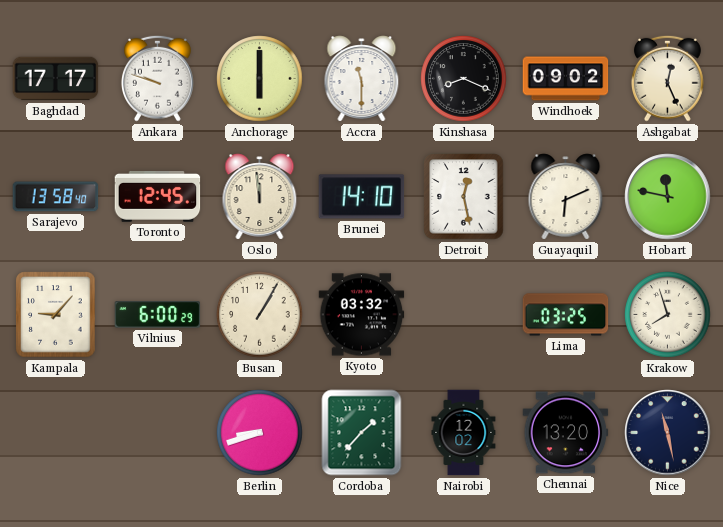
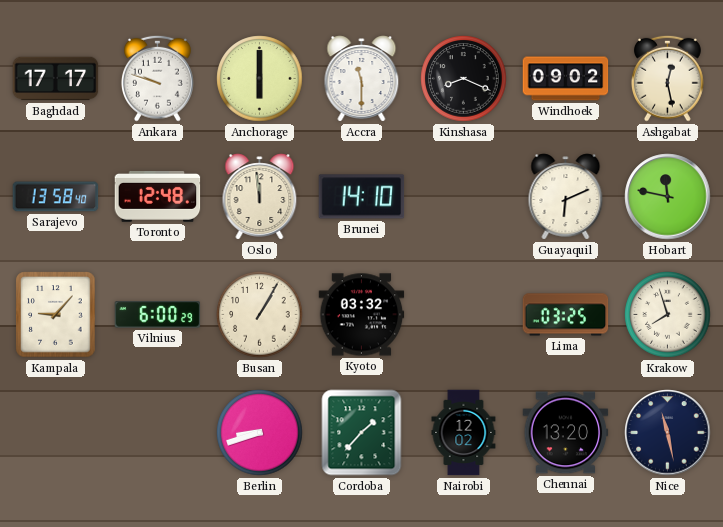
Ashgabat: 12:26 -> 12:28
Toronto: 12:45 -> 12:48
Detroit: 12:28 -> none
